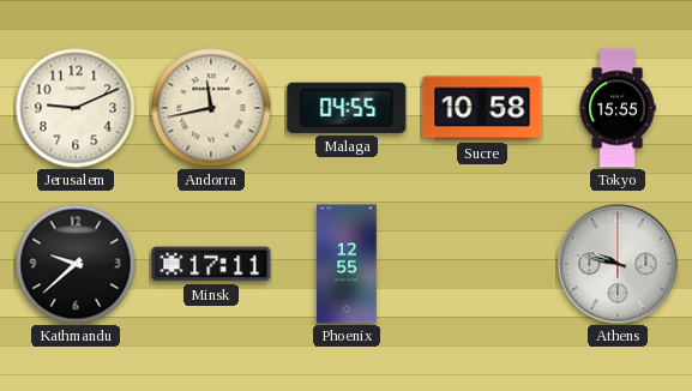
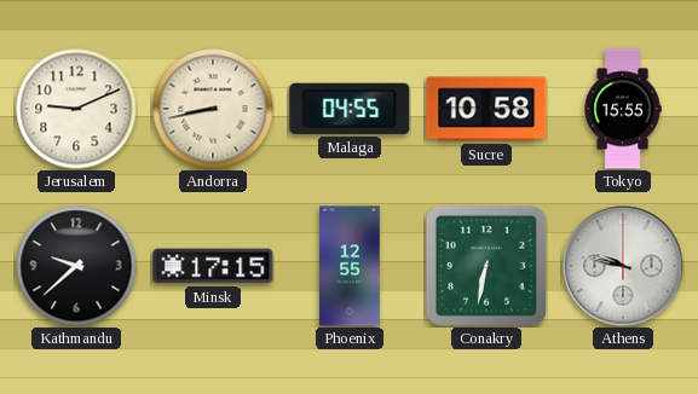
Andorra: 11:43 -> 8:43
Minsk: 17:11 -> 17:15
Conakry: none -> 6:32
